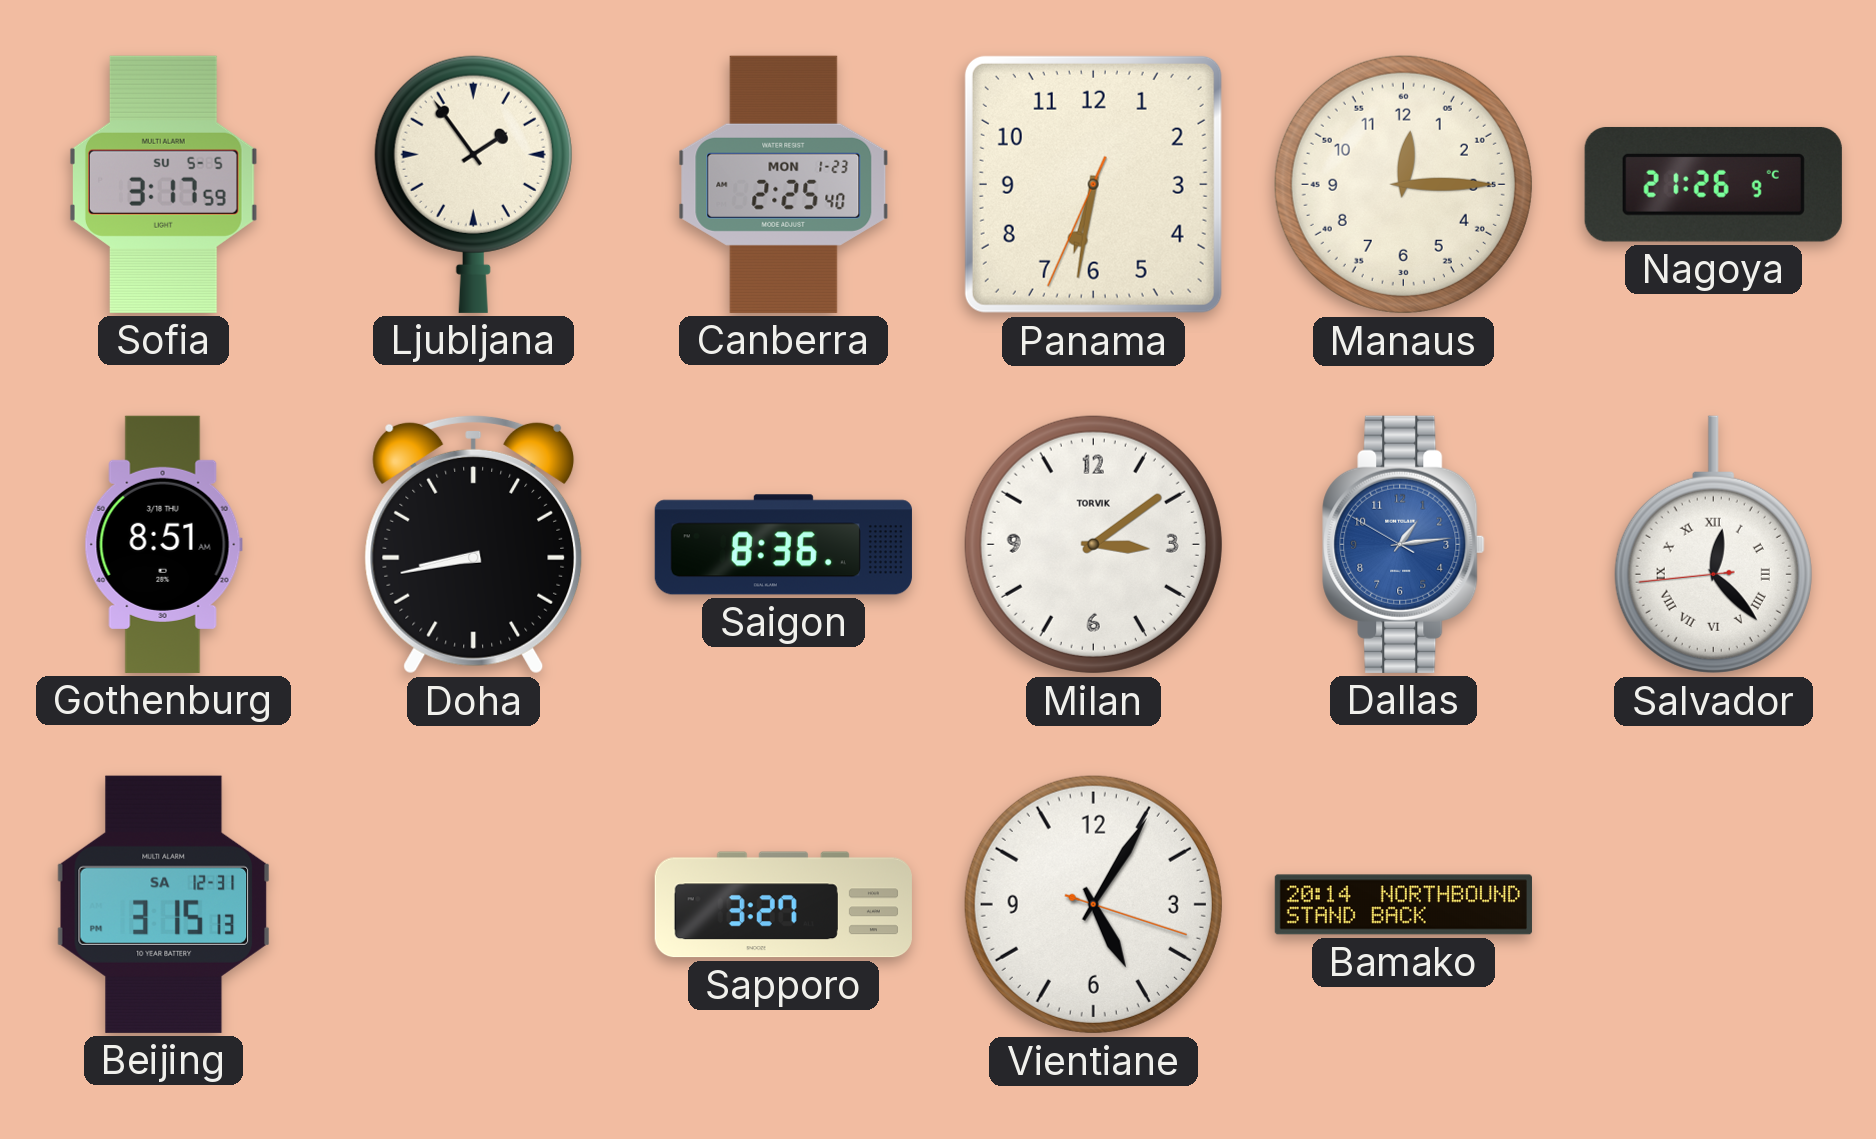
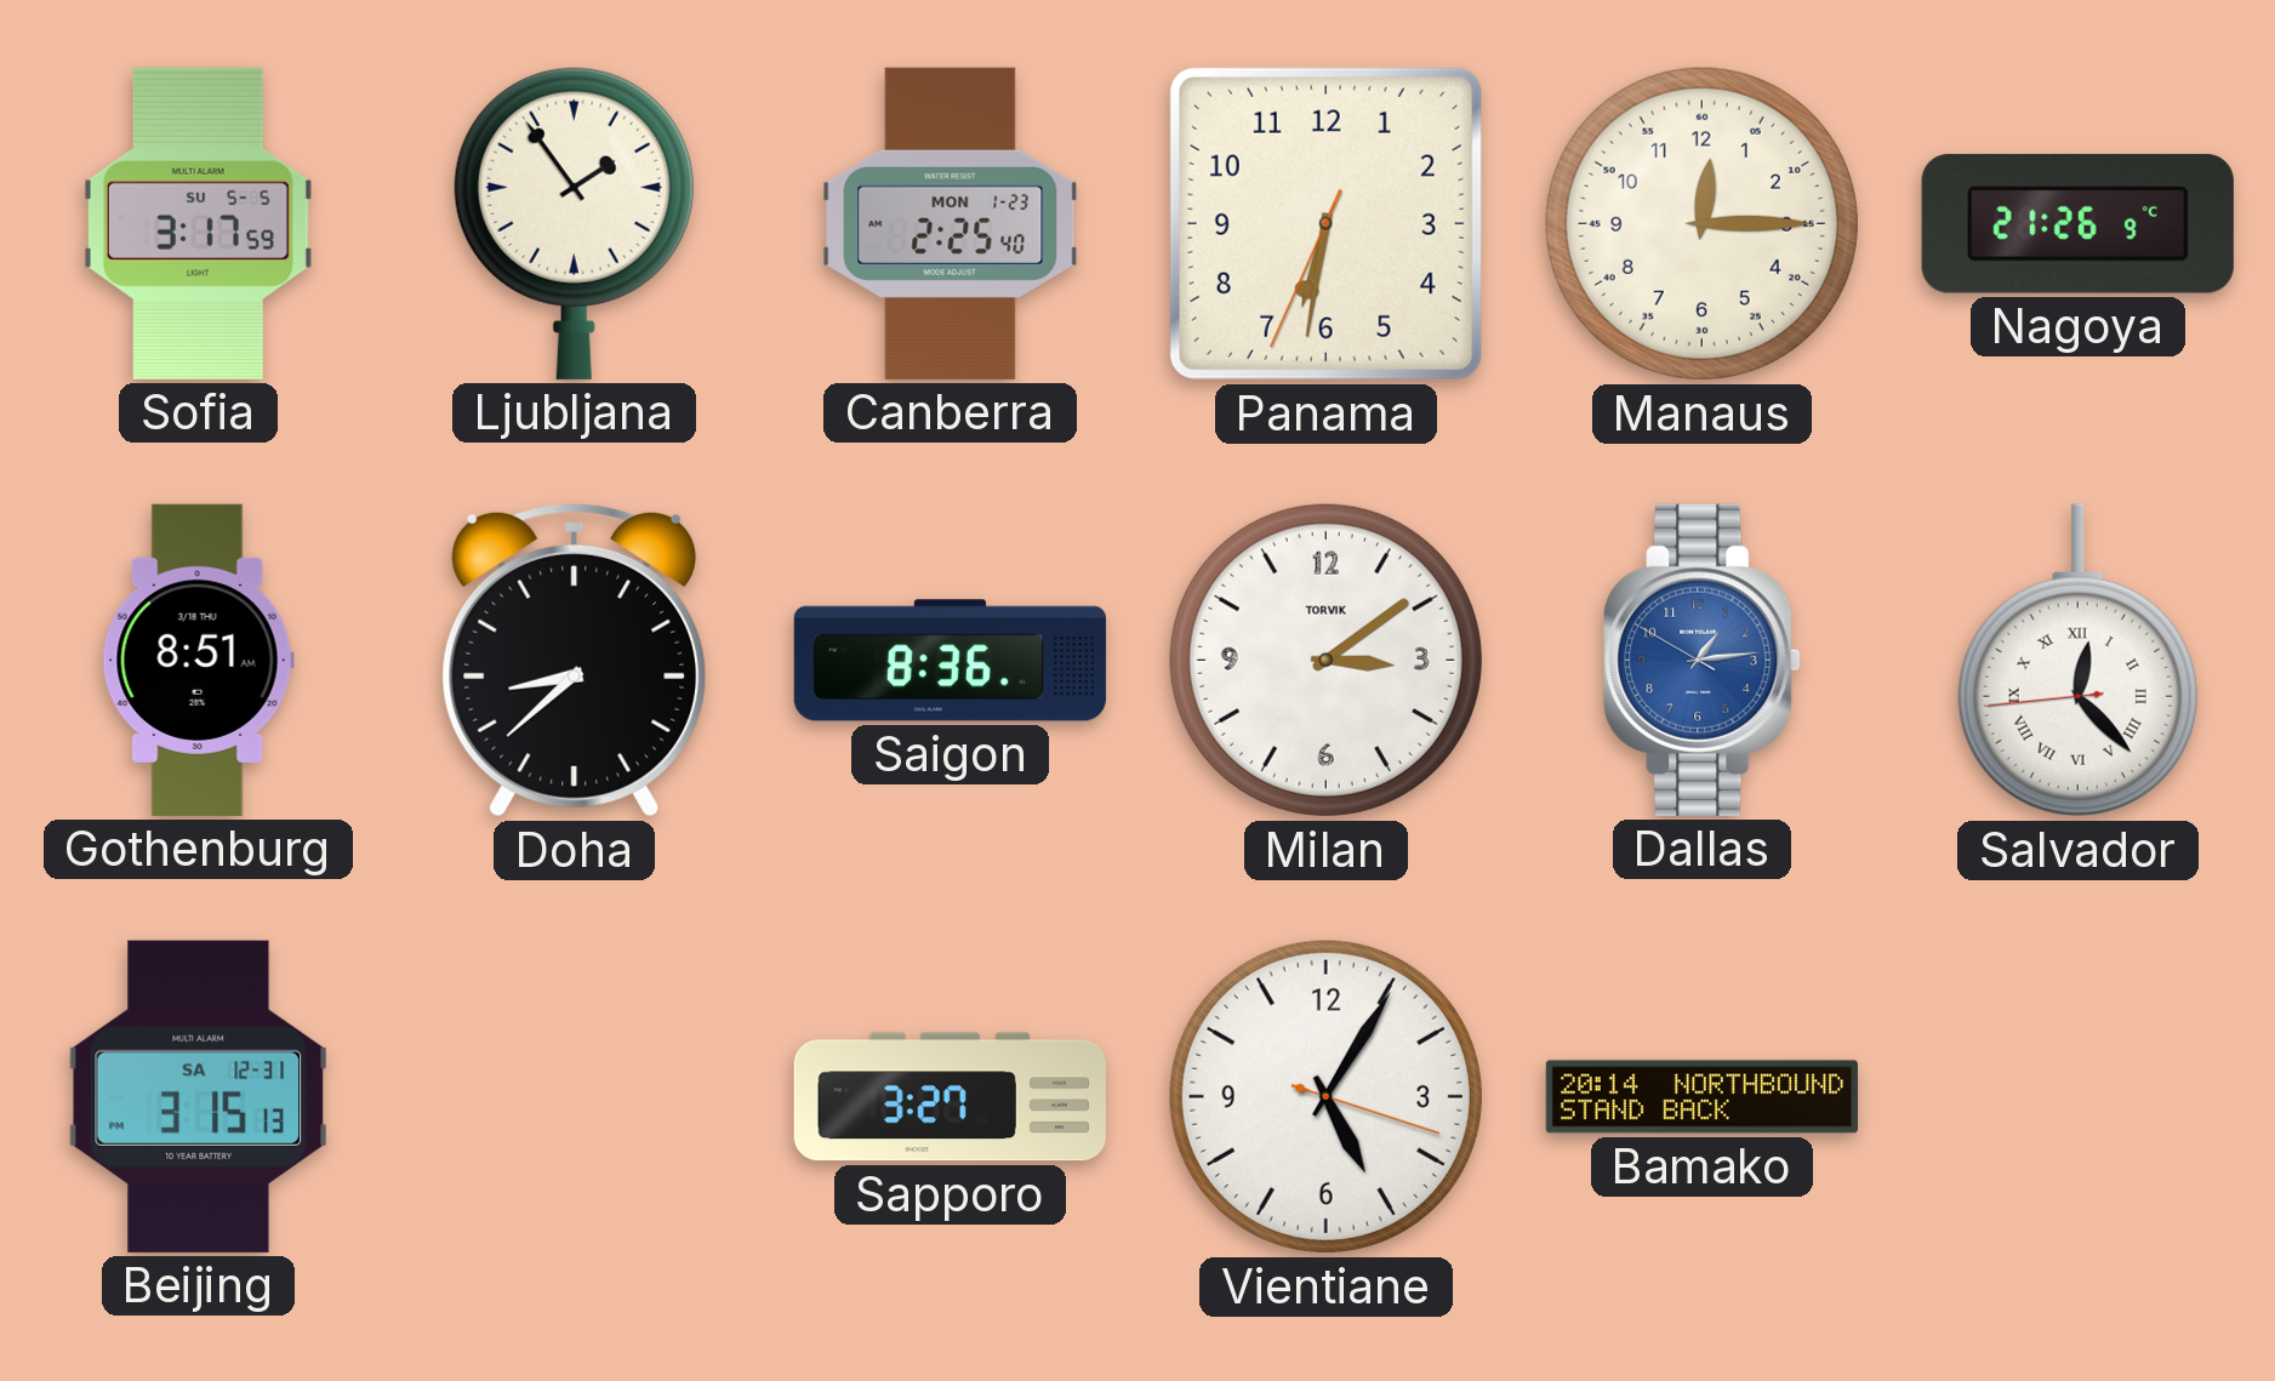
Doha: 8:43 -> 8:38
